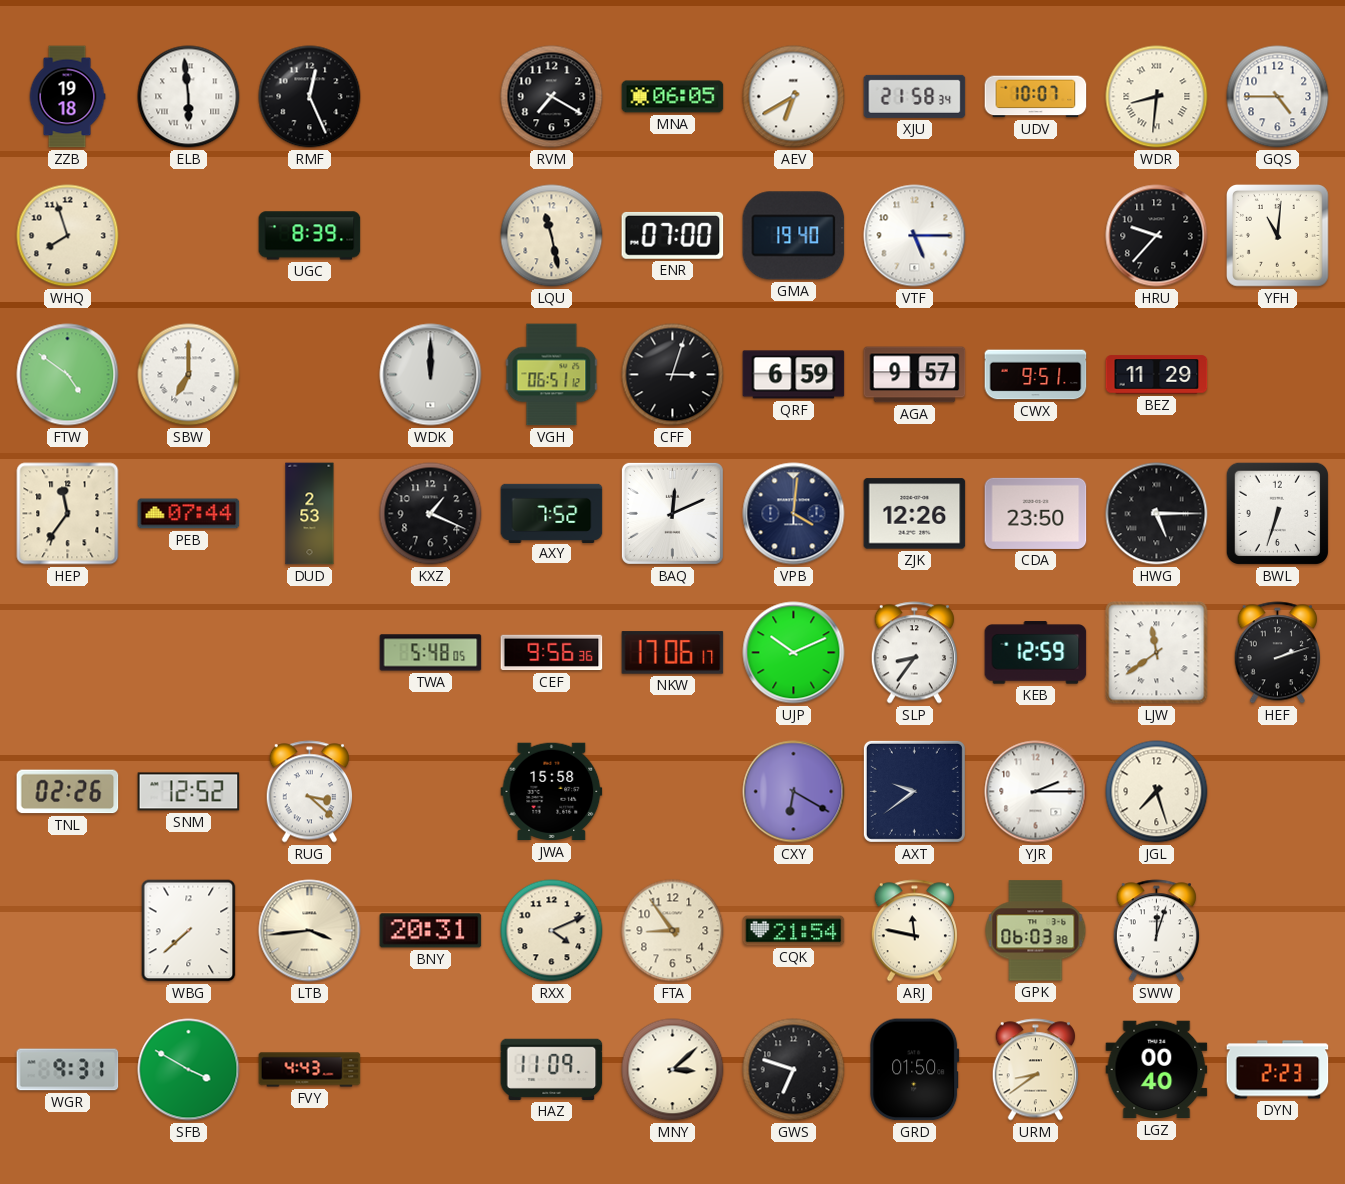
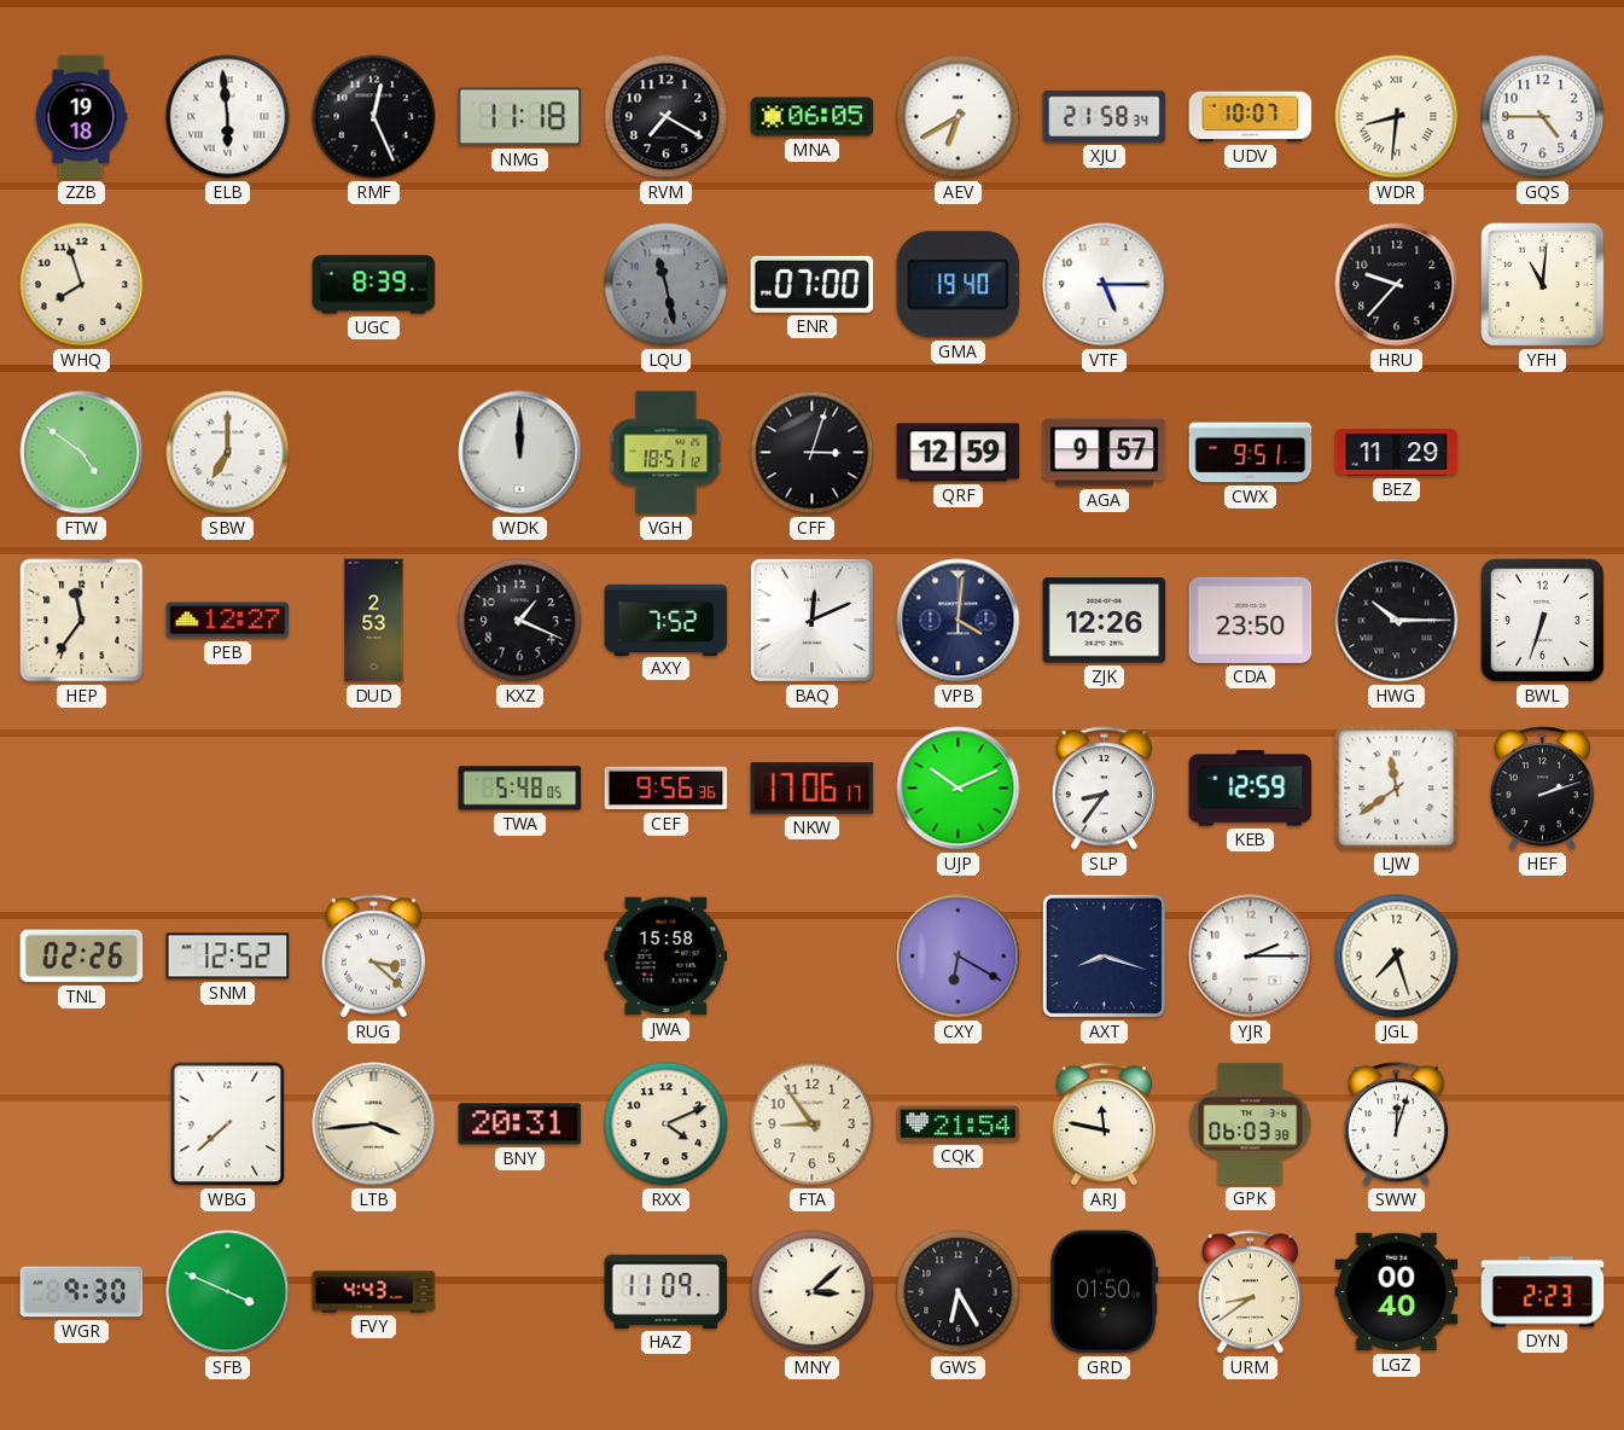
NMG: none -> 11:18
LQU dial: cream -> grey
VGH: 06:51 -> 18:51
QRF: 6:59 -> 12:59
PEB: 07:44 -> 12:27
HWG: 5:15 -> 10:15
AXT: 9:39 -> 8:18
WGR: 9:31 -> 9:30
SFB: 3:50 -> 3:49
GWS: 6:48 -> 6:25
